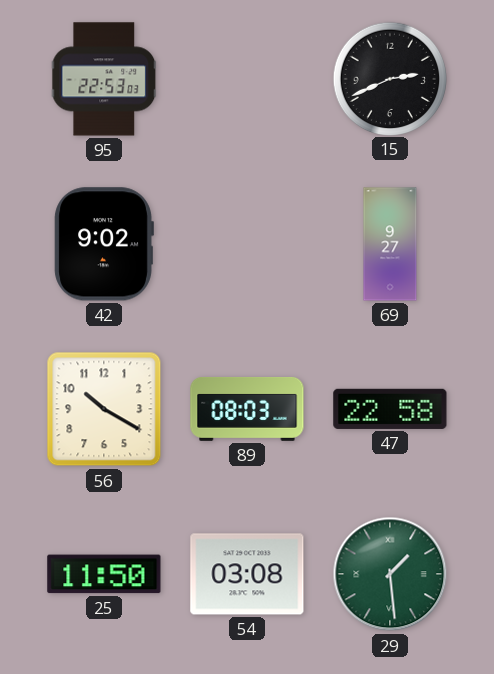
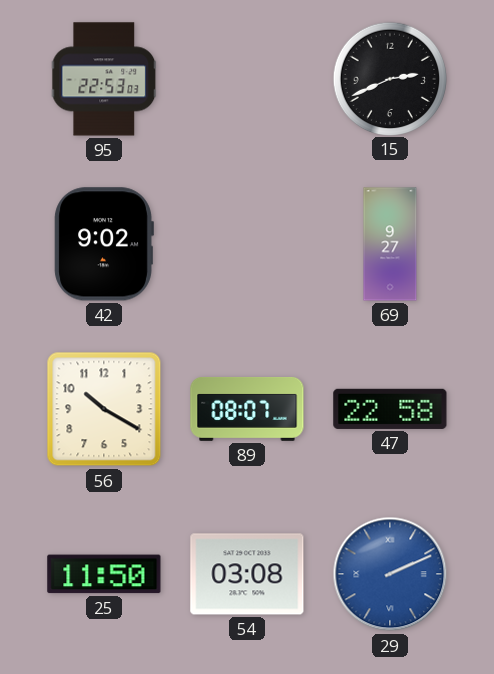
89: 08:03 -> 08:07
29: 1:29 -> 2:11
29 dial: green -> blue
